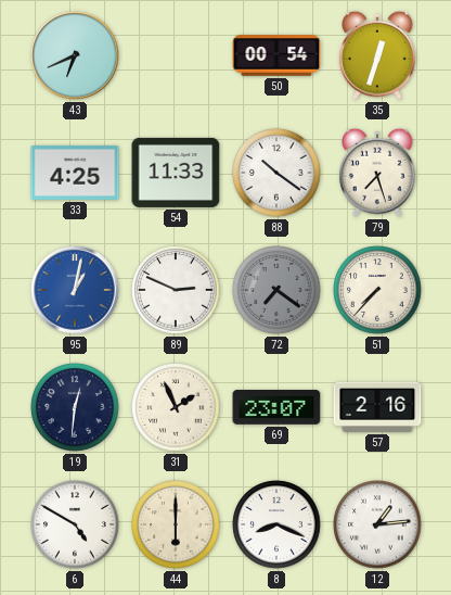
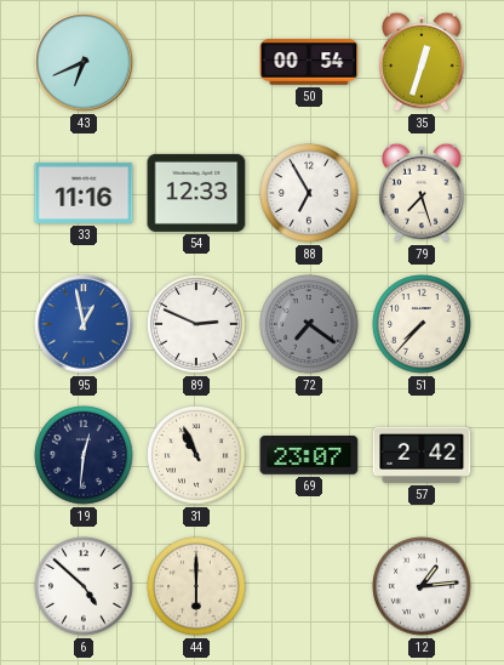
33: 4:25 -> 11:16
54: 11:33 -> 12:33
88: 10:21 -> 6:55
95: 1:02 -> 12:58
31: 1:56 -> 10:56
57: 2:16 -> 2:42
6: 4:50 -> 4:52
8: 8:19 -> none
